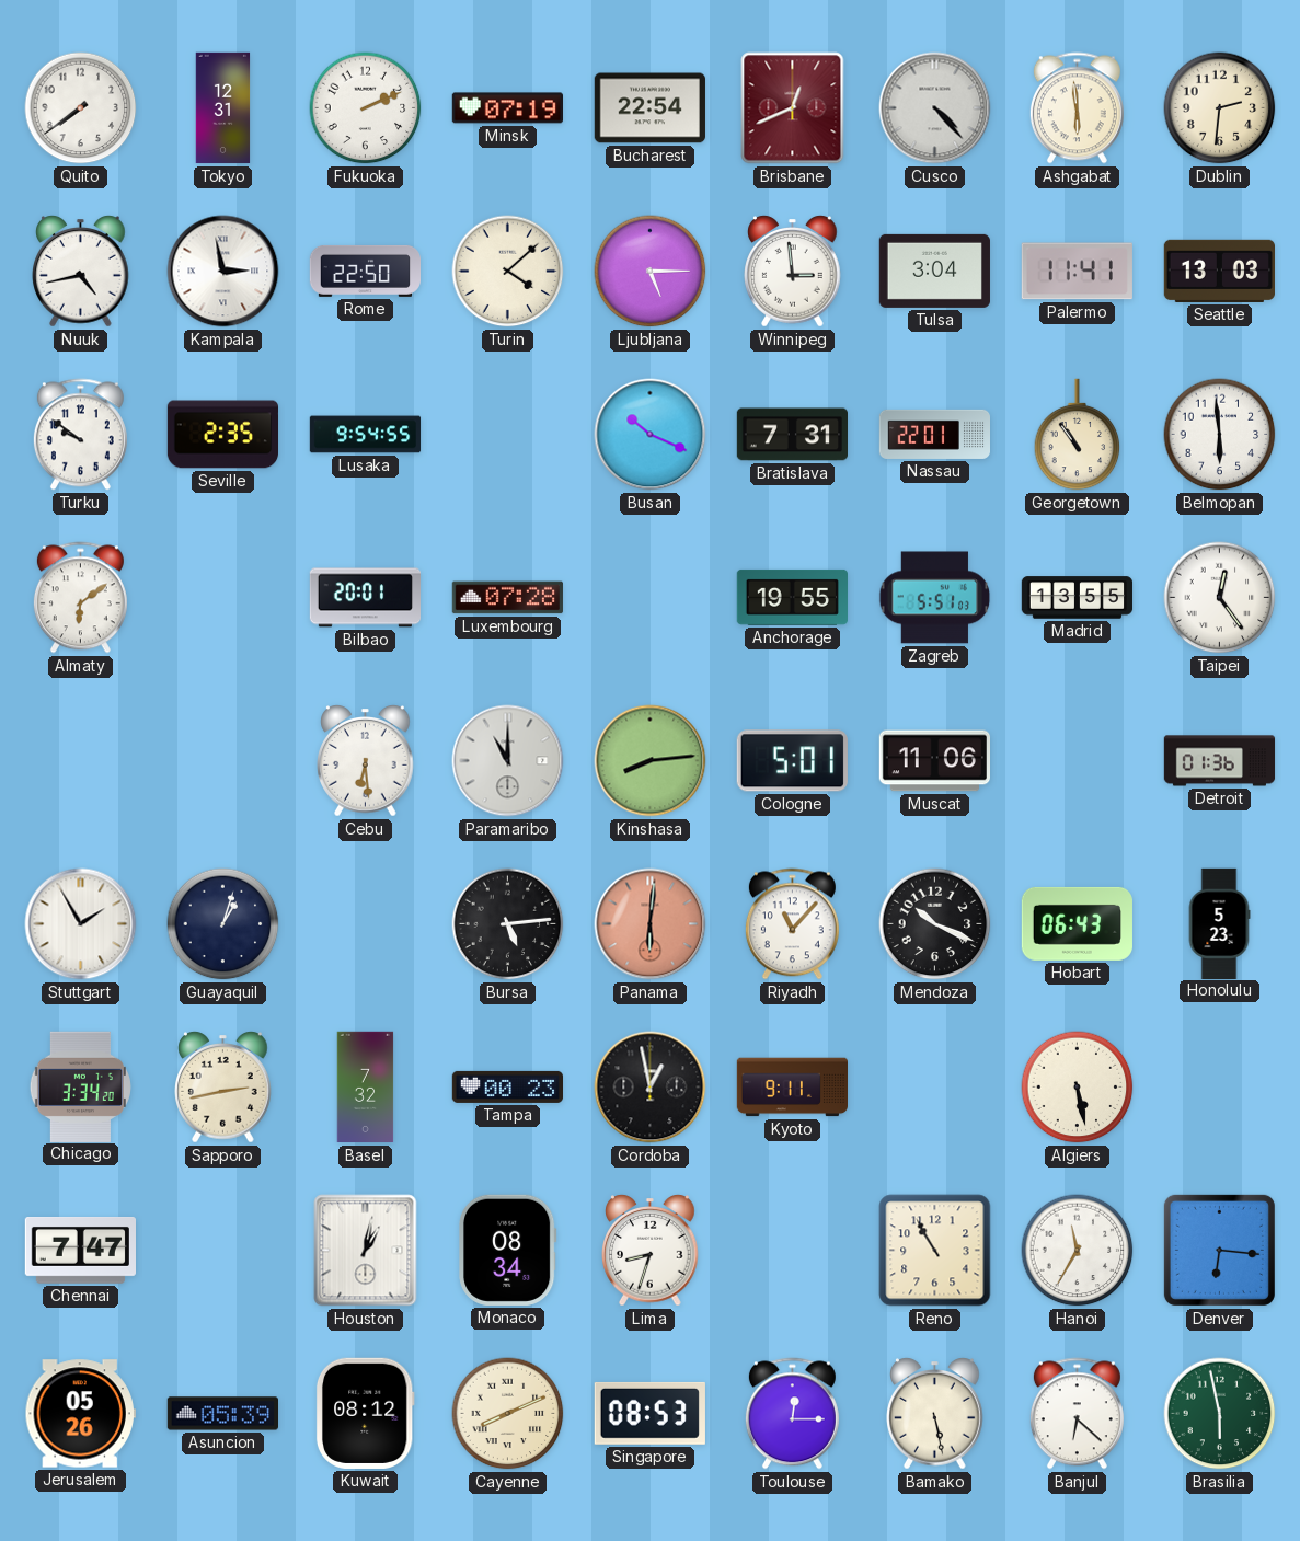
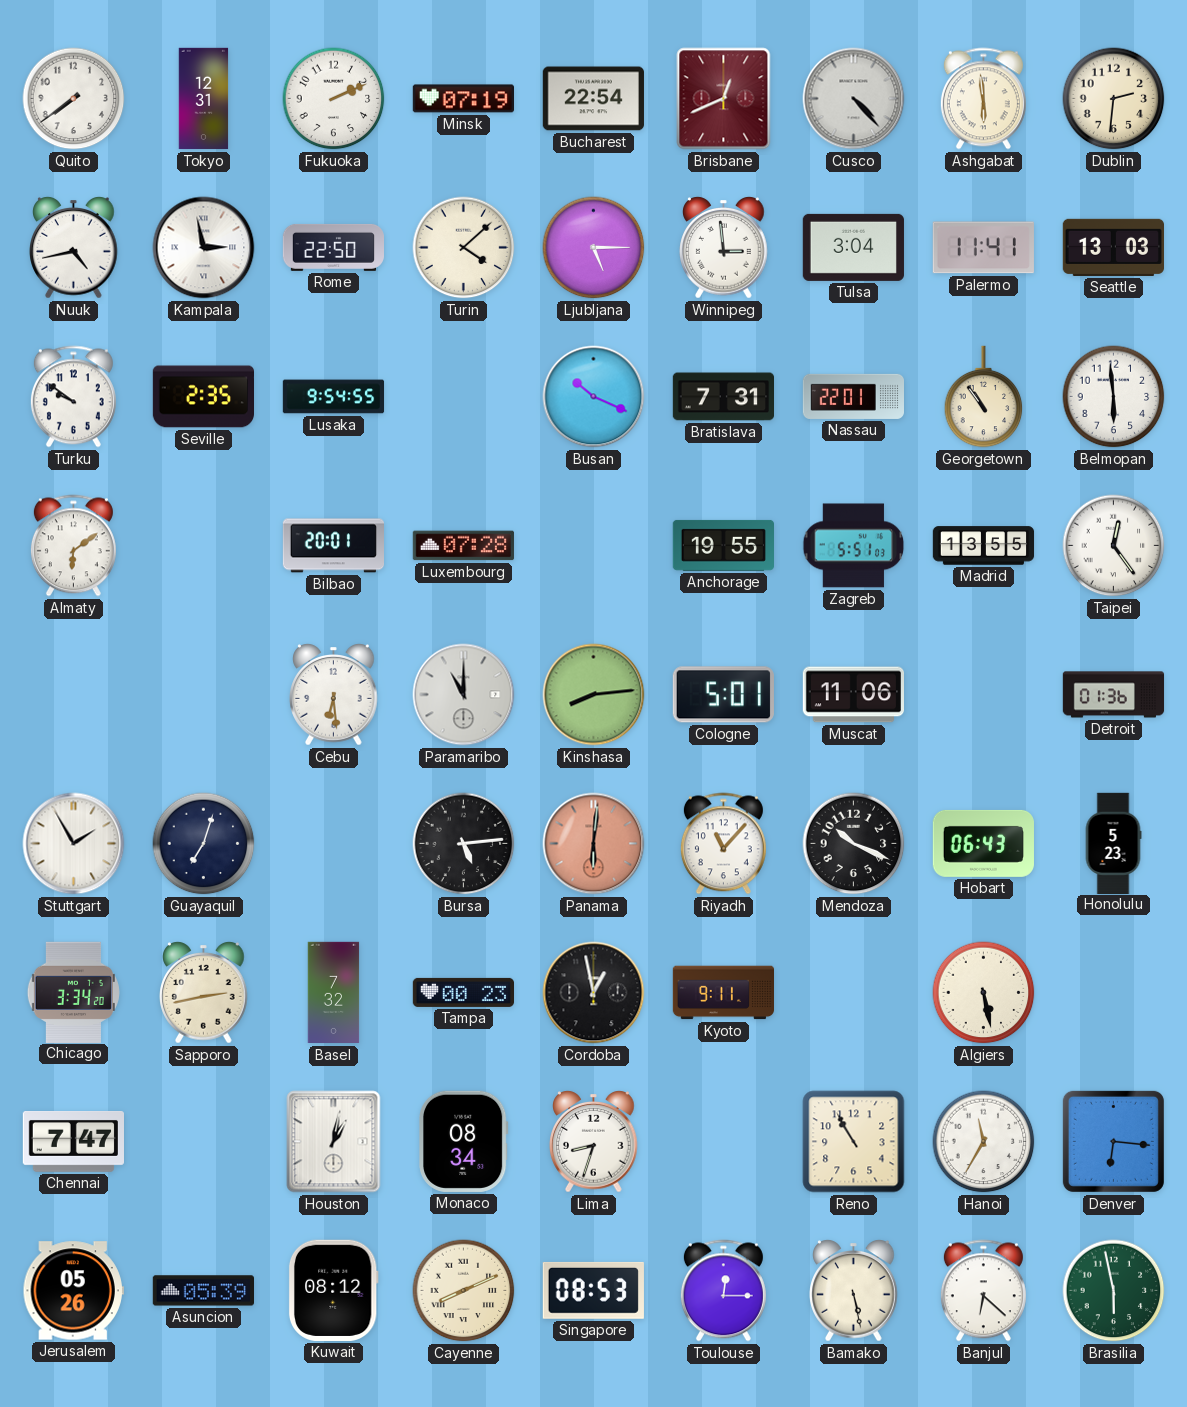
Guayaquil: 1:03 -> 7:03
